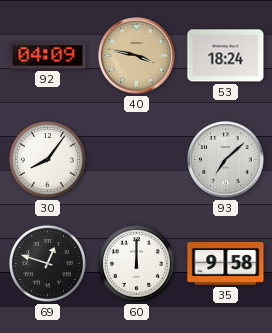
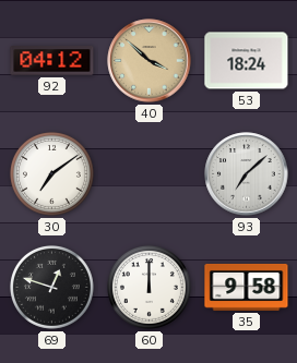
92: 04:09 -> 04:12
40: 3:47 -> 3:52
30: 8:06 -> 7:09
